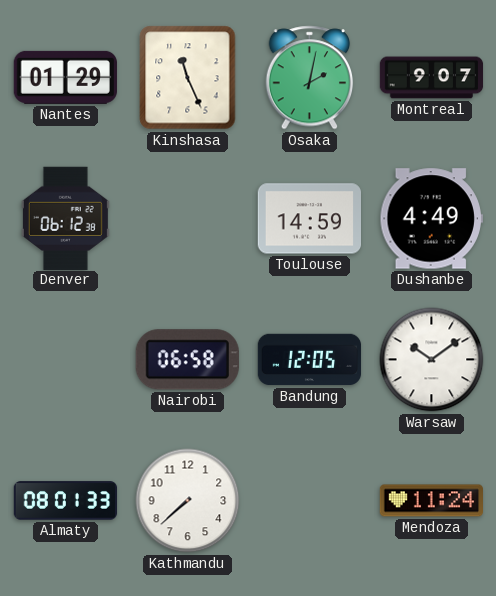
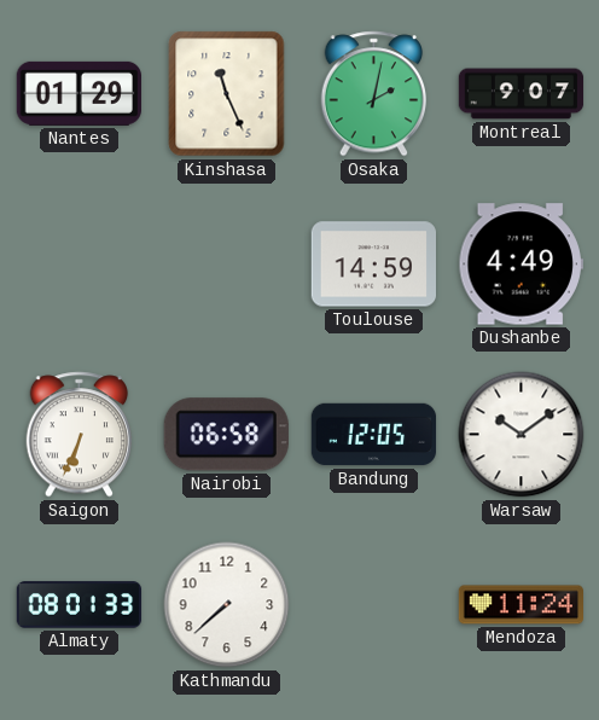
Denver: 06:12 -> none
Saigon: none -> 6:34
